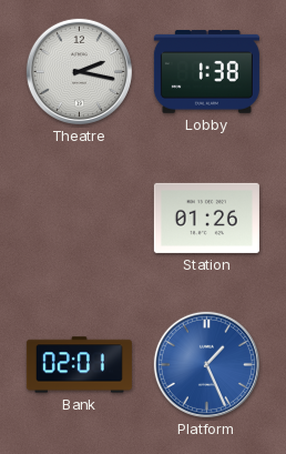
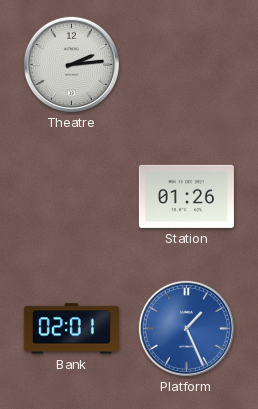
Theatre: 2:17 -> 2:14
Lobby: 1:38 -> none
